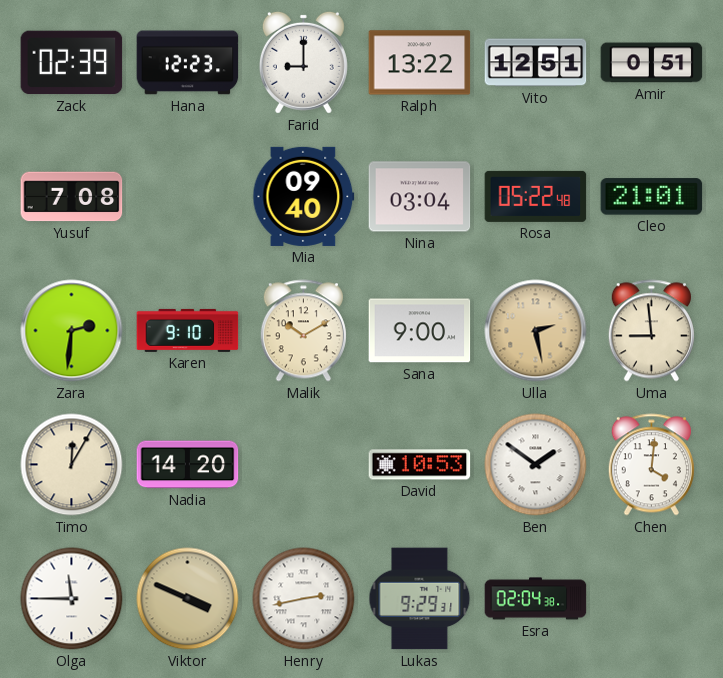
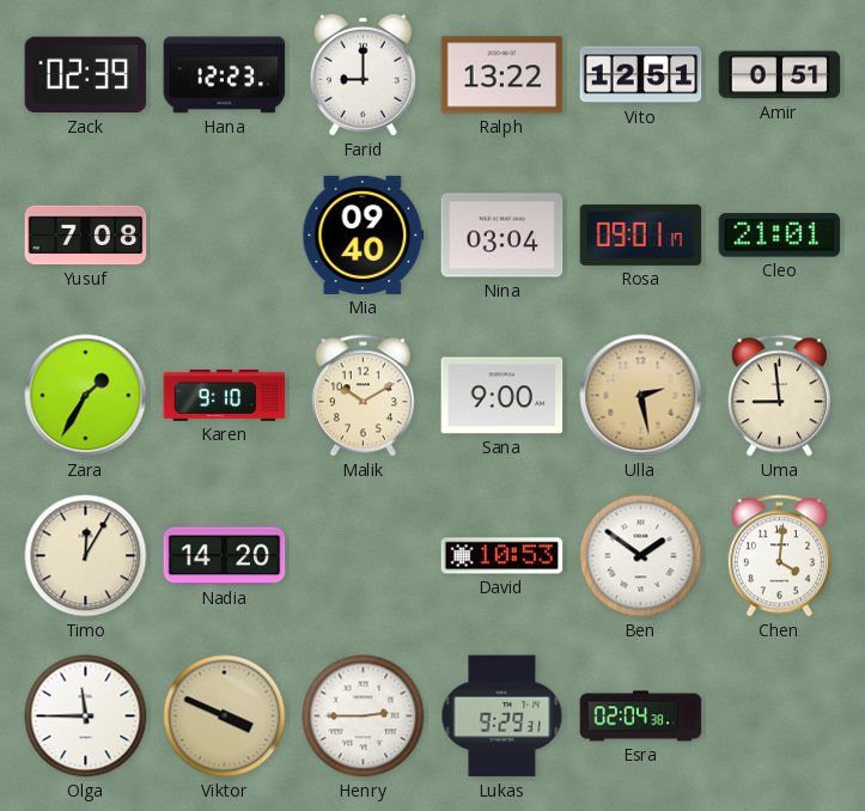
Rosa: 05:22 -> 09:01
Zara: 2:31 -> 1:35
Henry: 2:43 -> 2:45
